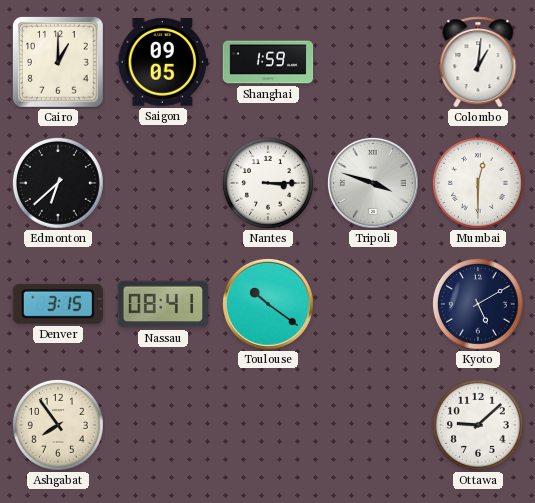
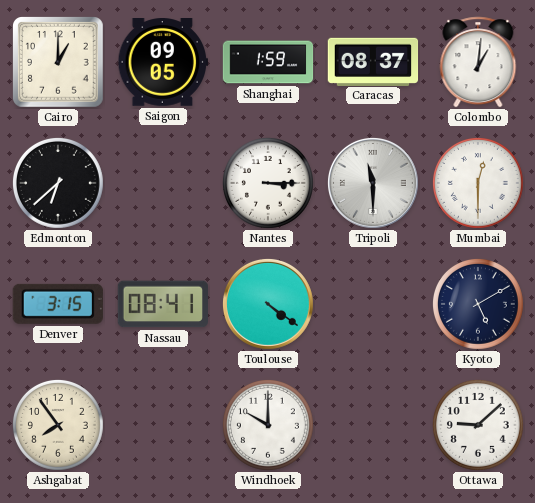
Caracas: none -> 08:37
Tripoli: 3:48 -> 11:30
Toulouse: 10:21 -> 4:21
Windhoek: none -> 10:00
